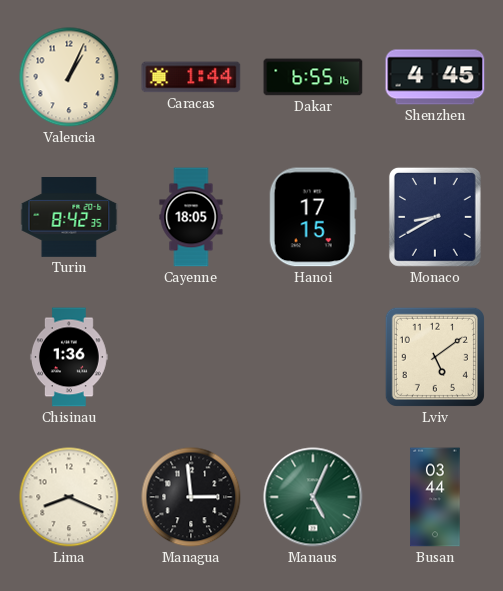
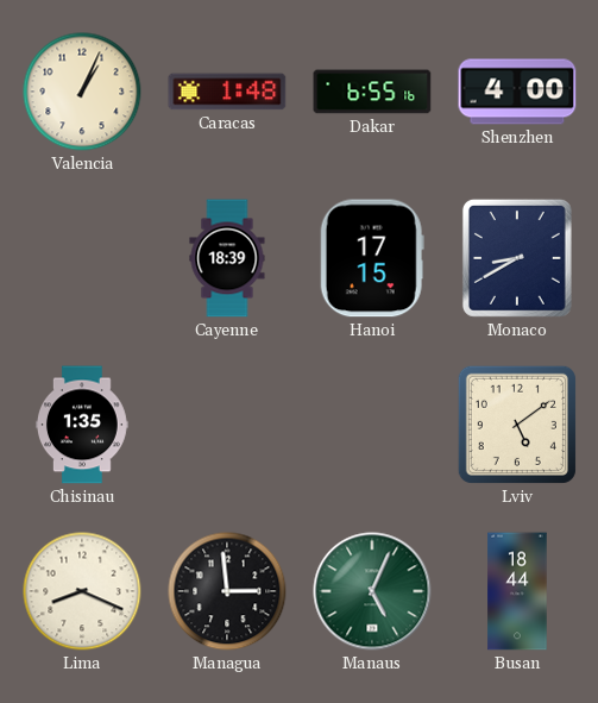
Caracas: 1:44 -> 1:48
Shenzhen: 4:45 -> 4:00
Turin: 8:42 -> none
Cayenne: 18:05 -> 18:39
Chisinau: 1:36 -> 1:35
Busan: 03:44 -> 18:44
